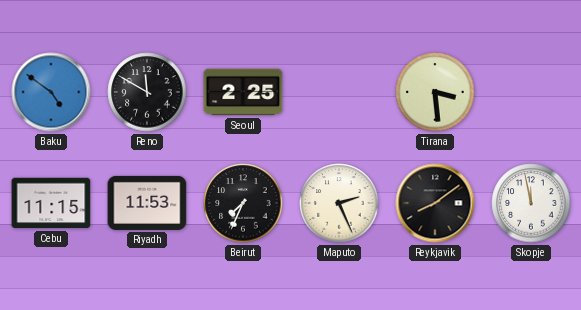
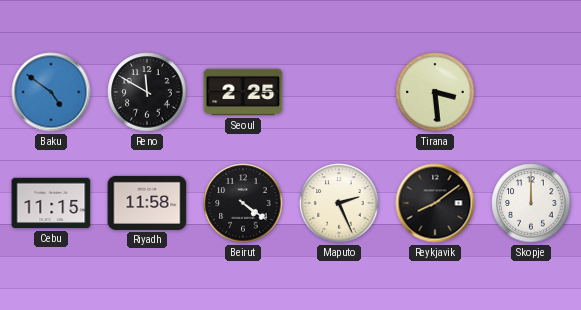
Riyadh: 11:53 -> 11:58
Beirut: 7:34 -> 4:21
Skopje: 11:58 -> 12:00
